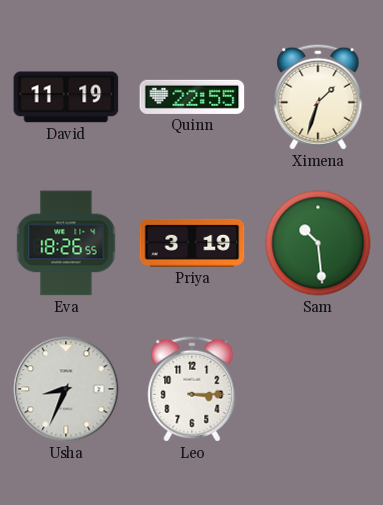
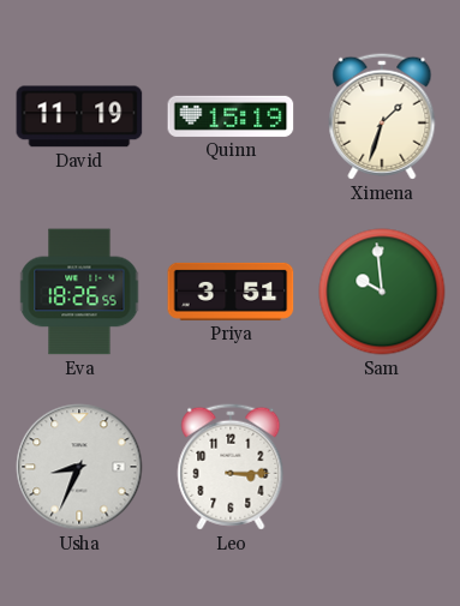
Quinn: 22:55 -> 15:19
Priya: 3:19 -> 3:51
Sam: 10:29 -> 9:59
